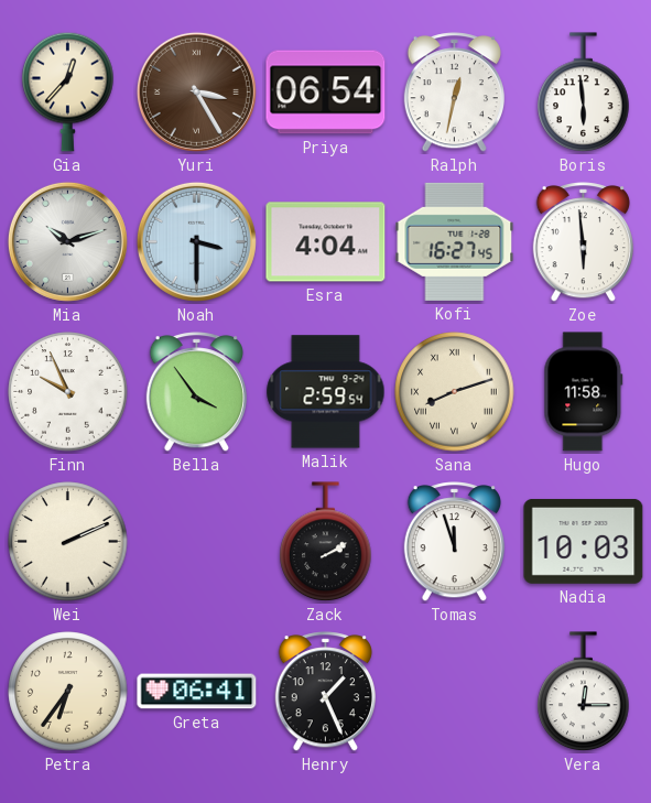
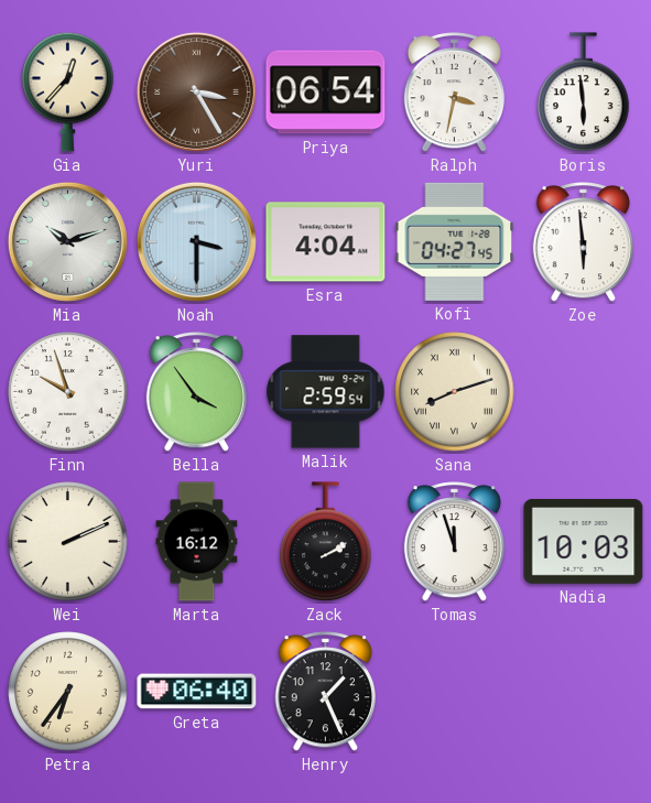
Ralph: 12:32 -> 3:32
Kofi: 16:27 -> 04:27
Finn: 9:56 -> 9:57
Hugo: 11:58 -> none
Marta: none -> 16:12
Greta: 06:41 -> 06:40
Vera: 12:15 -> none
